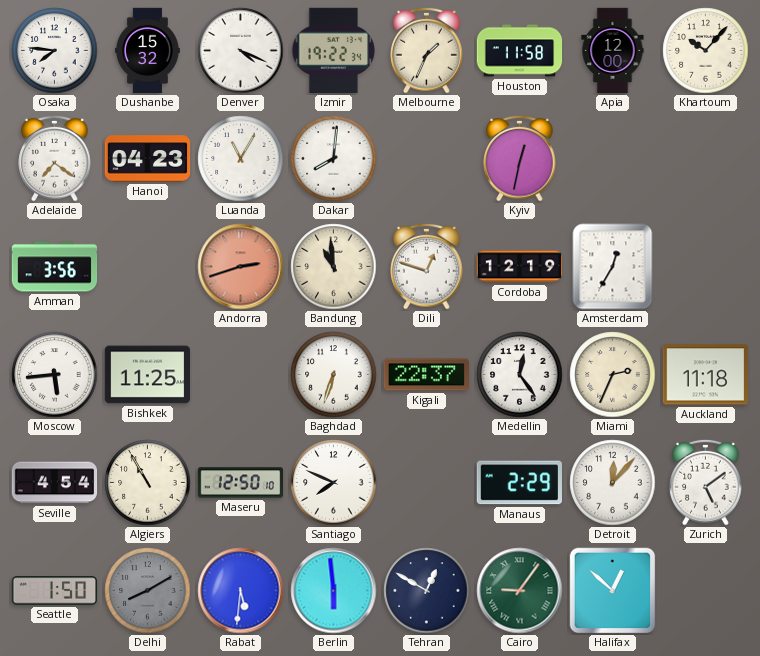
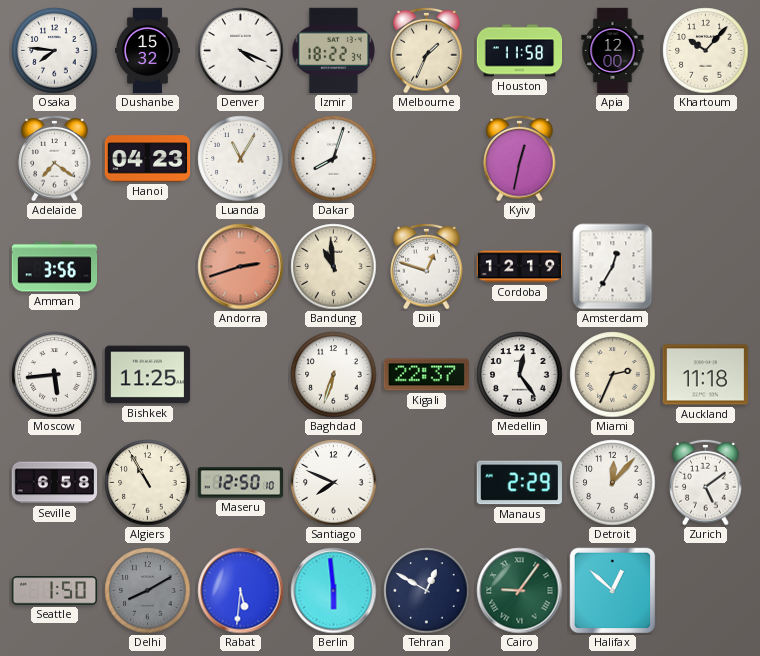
Izmir: 19:22 -> 18:22
Dakar: 8:01 -> 8:03
Seville: 4:54 -> 6:58
